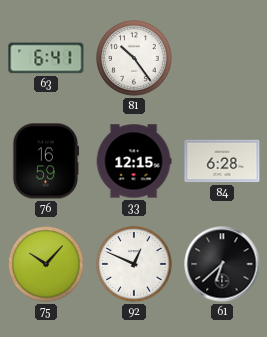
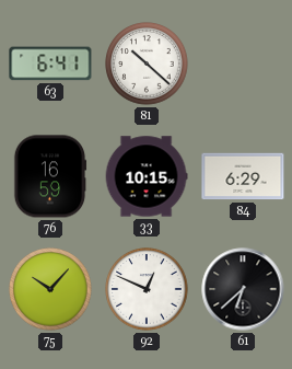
81: 10:24 -> 10:22
33: 12:15 -> 10:15
84: 6:28 -> 6:29
